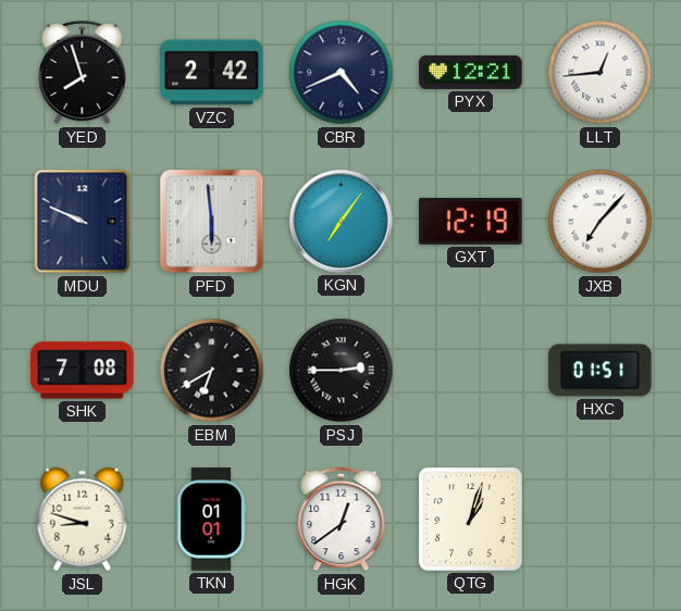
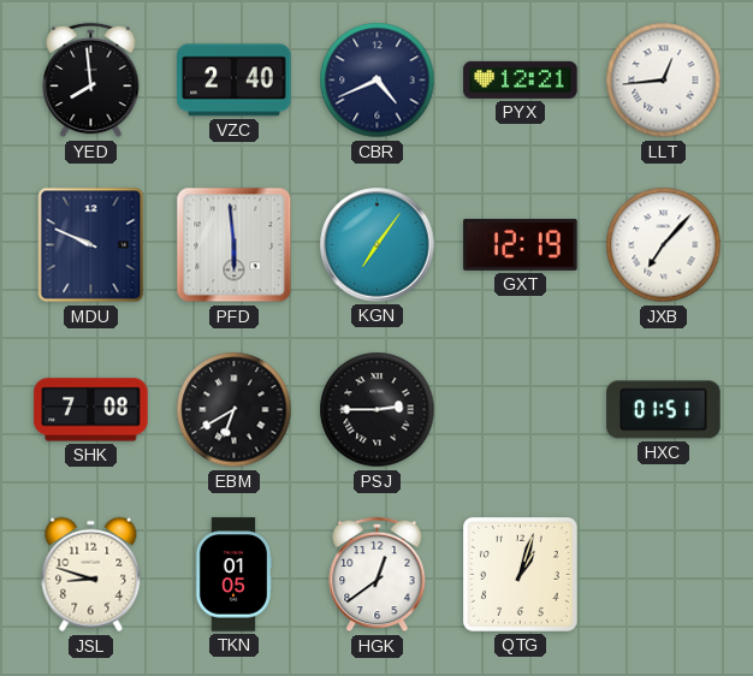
YED: 7:57 -> 7:59
VZC: 2:42 -> 2:40
TKN: 01:01 -> 01:05
